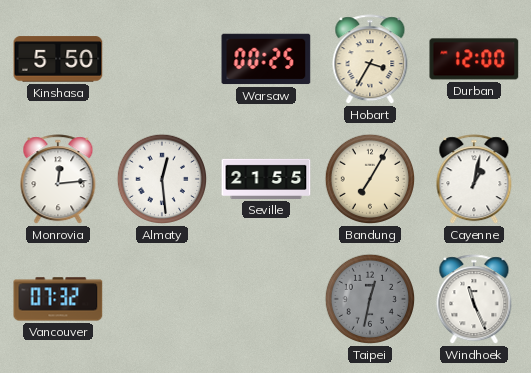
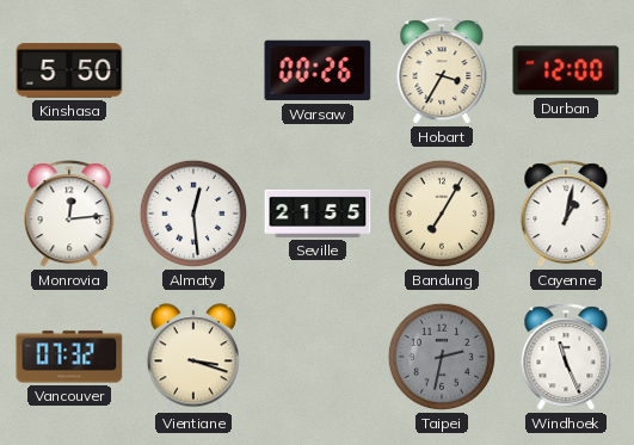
Warsaw: 00:25 -> 00:26
Vientiane: none -> 3:18
Taipei: 12:32 -> 2:32
